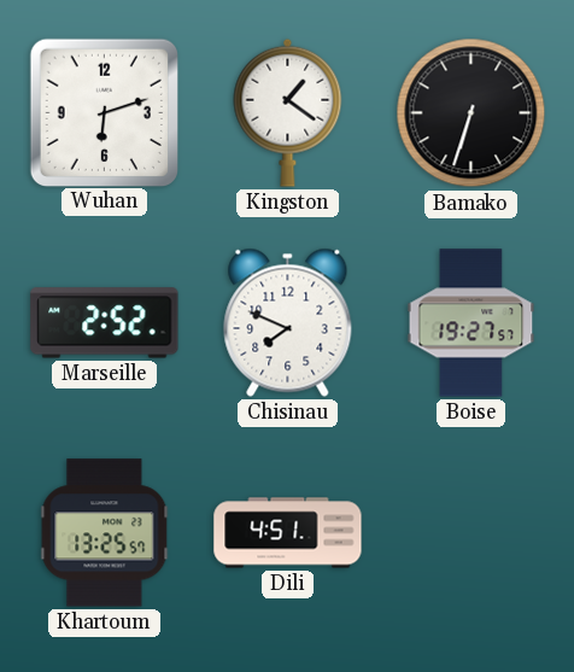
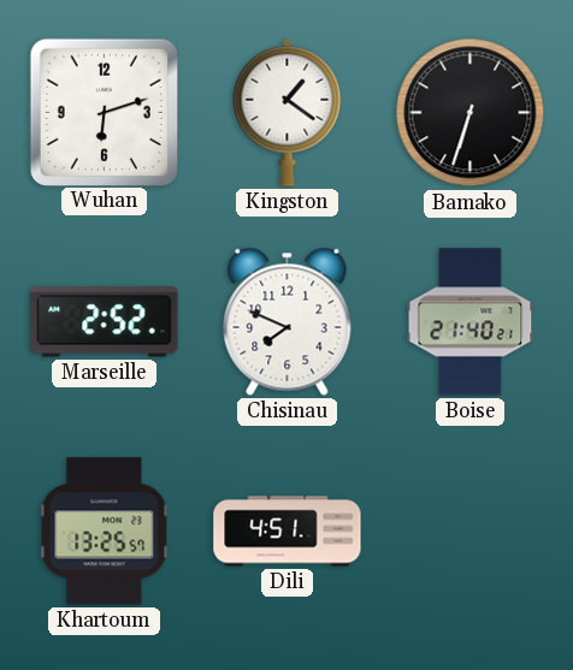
Boise: 19:27 -> 21:40
